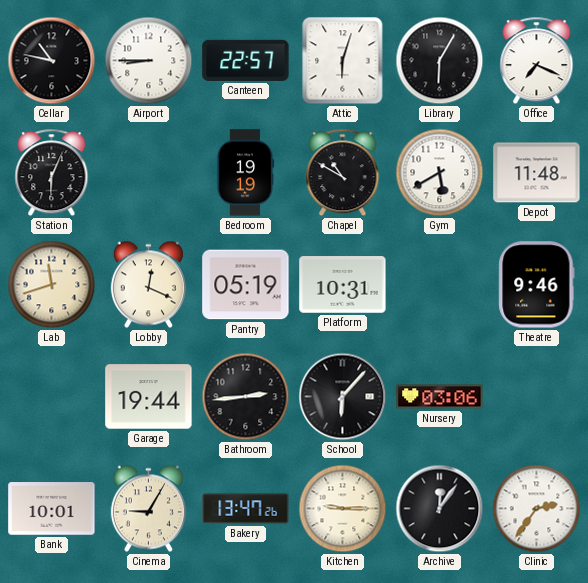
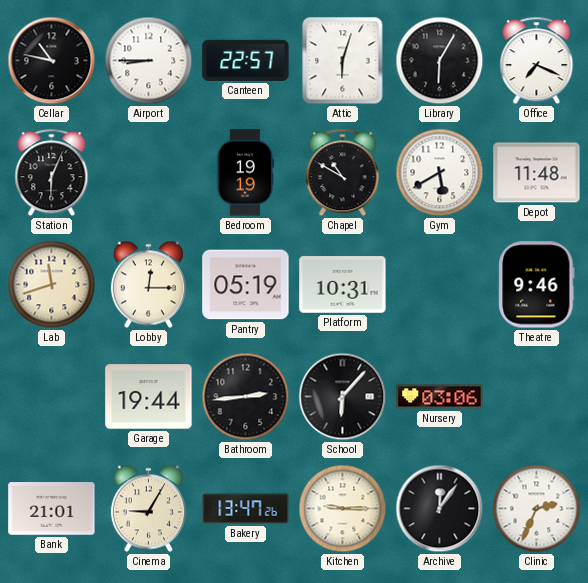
Lobby: 12:19 -> 12:15
Bank: 10:01 -> 21:01
Clinic: 2:36 -> 2:34
